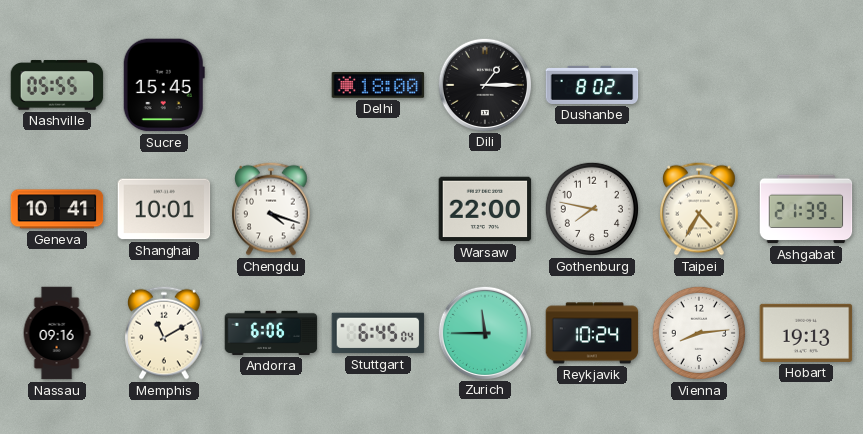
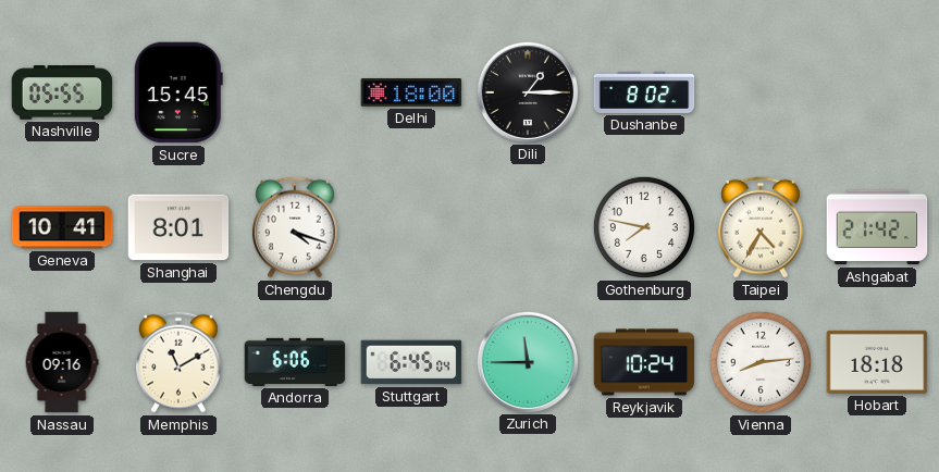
Shanghai: 10:01 -> 8:01
Warsaw: 22:00 -> none
Ashgabat: 21:39 -> 21:42
Hobart: 19:13 -> 18:18
